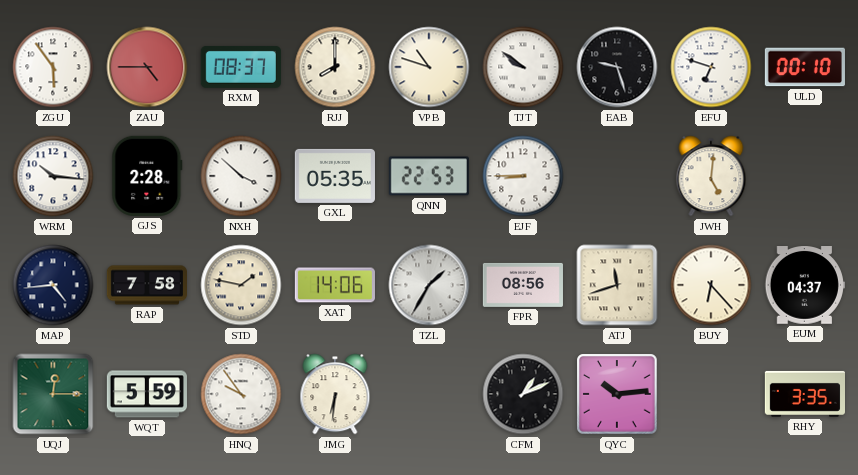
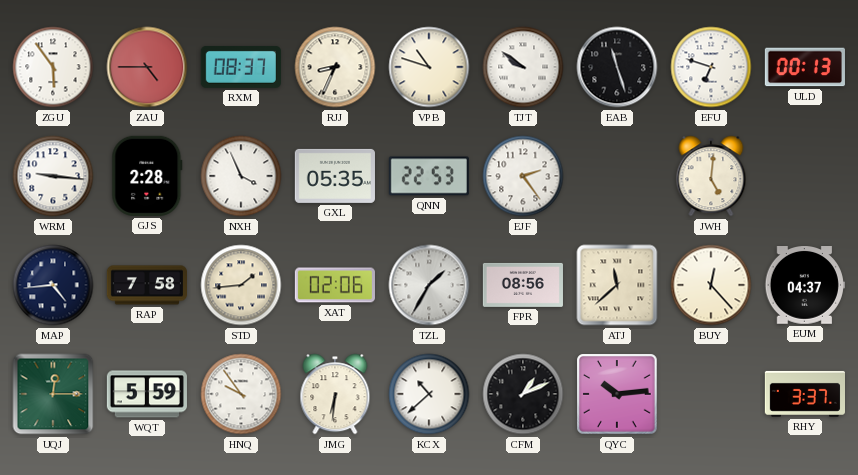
RJJ: 8:00 -> 8:34
EAB: 9:27 -> 11:27
ULD: 00:10 -> 00:13
WRM: 10:16 -> 9:16
NXH: 3:52 -> 3:56
EJF: 8:45 -> 2:24
STD: 1:47 -> 1:44
XAT: 14:06 -> 02:06
ATJ: 11:42 -> 11:38
BUY: 6:23 -> 12:23
KCX: none -> 10:38
RHY: 3:35 -> 3:37
